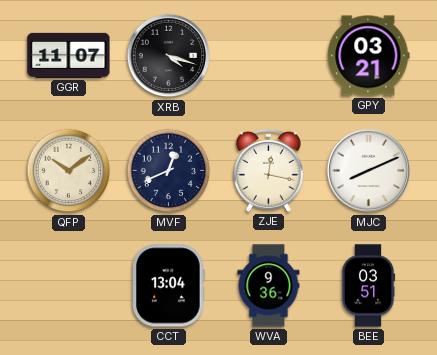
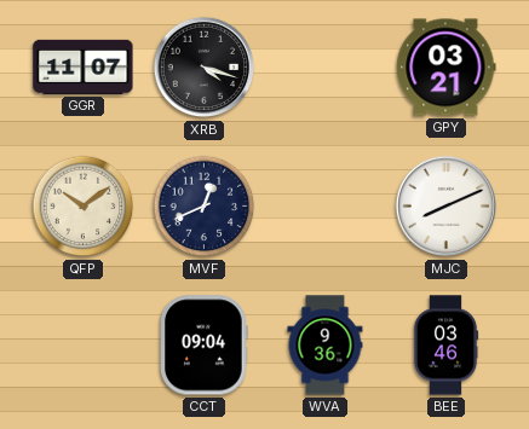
ZJE: 12:17 -> none
CCT: 13:04 -> 09:04
BEE: 03:51 -> 03:46
